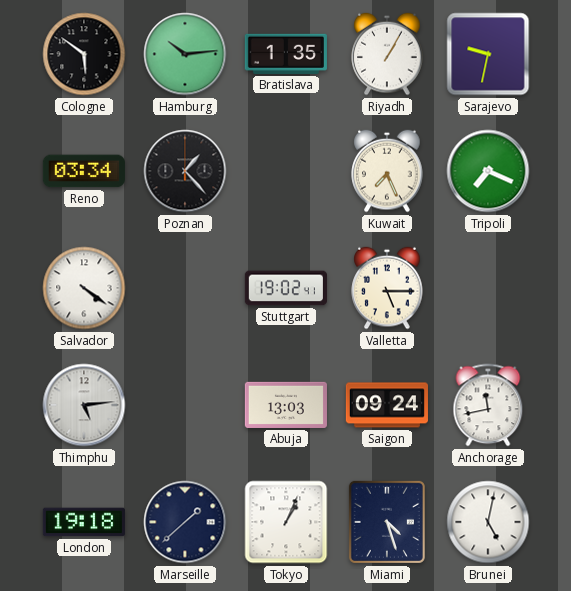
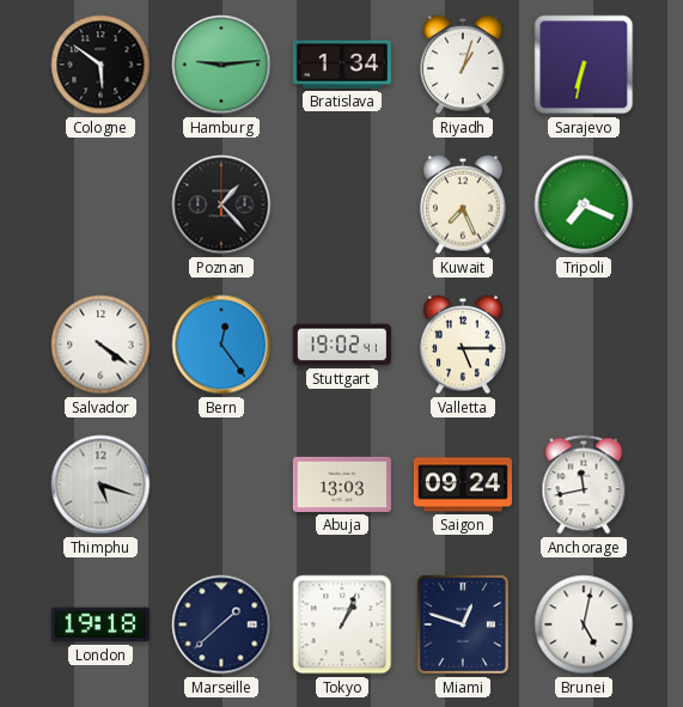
Hamburg: 10:14 -> 9:14
Bratislava: 1:35 -> 1:34
Riyadh: 1:05 -> 1:03
Sarajevo: 9:32 -> 6:32
Reno: 03:34 -> none
Bern: none -> 12:24
Thimphu: 5:14 -> 5:18
Miami: 4:27 -> 12:48
